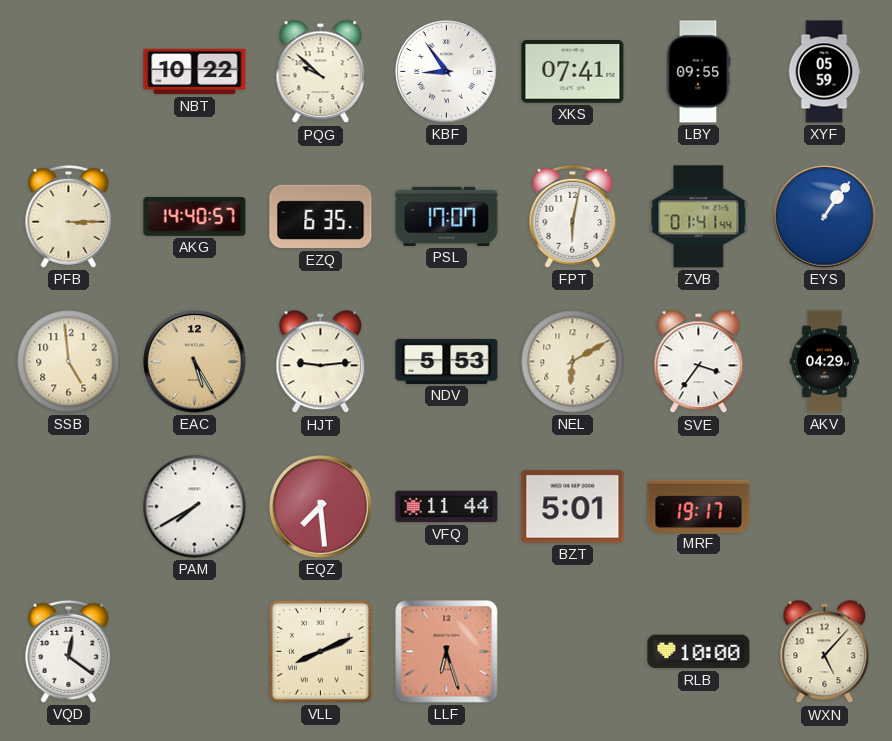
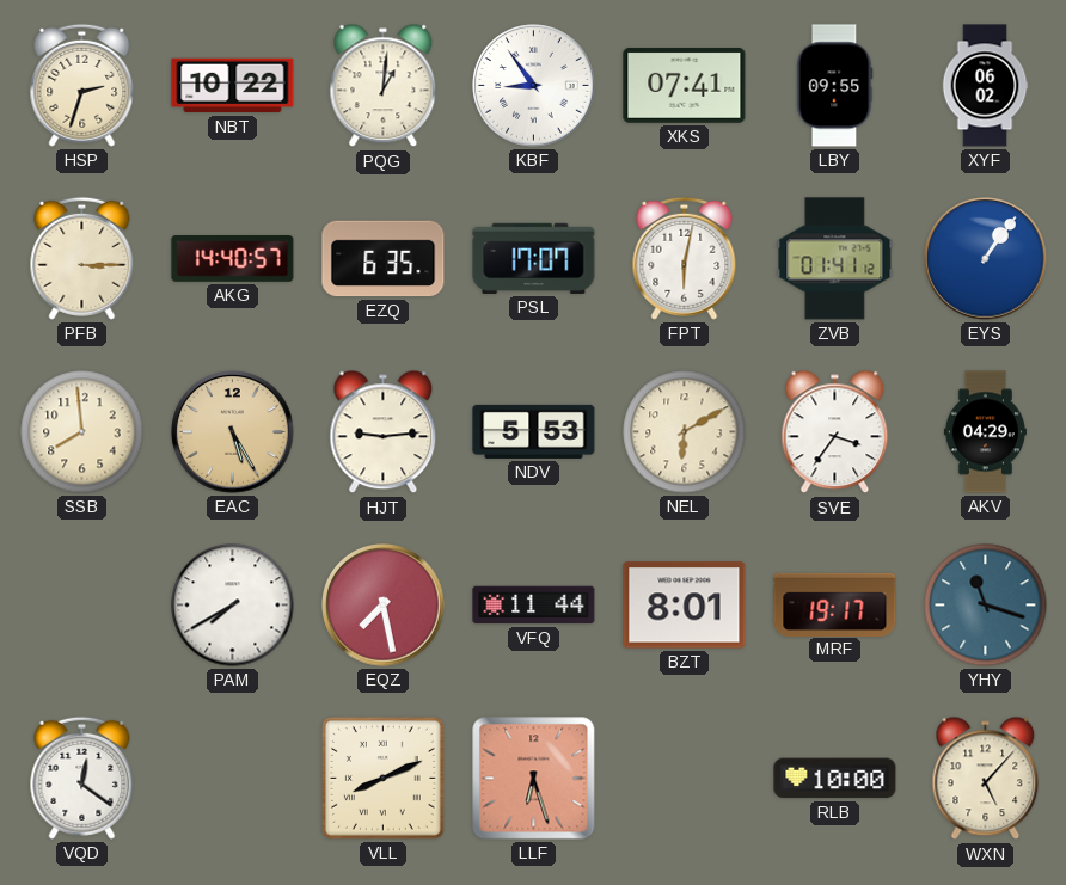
HSP: none -> 2:33
PQG: 9:52 -> 1:01
XYF: 05:59 -> 06:02
ZVB: 01:41:44 -> 01:41:12
SSB: 4:59 -> 7:59
EQZ: 7:29 -> 7:28
BZT: 5:01 -> 8:01
YHY: none -> 11:18
